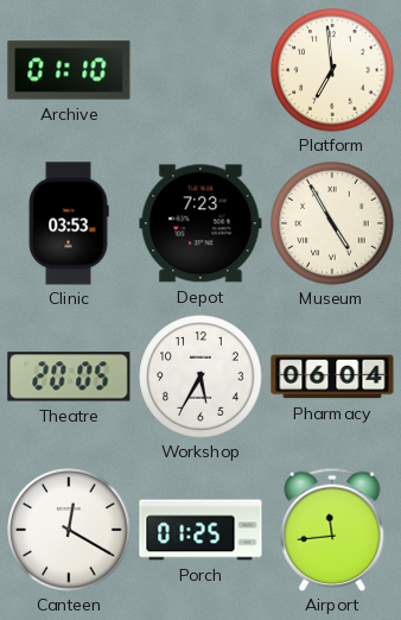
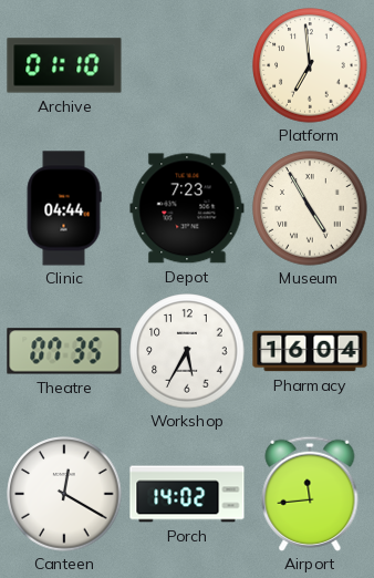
Clinic: 03:53 -> 04:44
Theatre: 20:05 -> 07:35
Pharmacy: 06:04 -> 16:04
Porch: 01:25 -> 14:02
